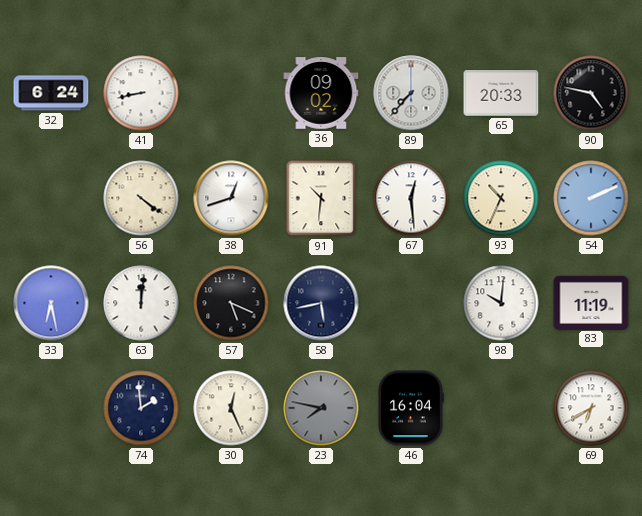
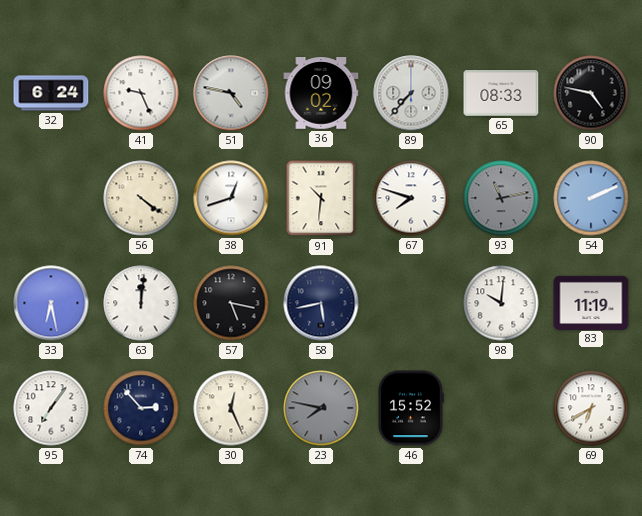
41: 8:43 -> 9:26
51: none -> 4:47
65: 20:33 -> 08:33
67: 12:29 -> 7:48
93: 10:34 -> 11:13
93 dial: cream -> grey
57: 5:19 -> 5:17
95: none -> 7:06
74: 1:59 -> 2:53
46: 16:04 -> 15:52
